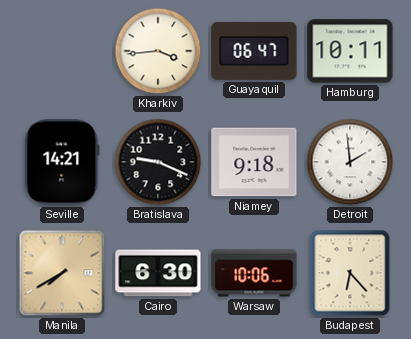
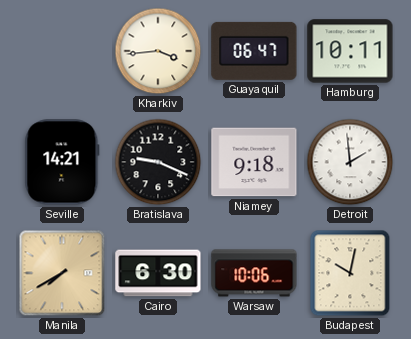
Budapest: 6:23 -> 10:02
